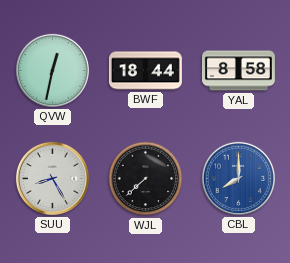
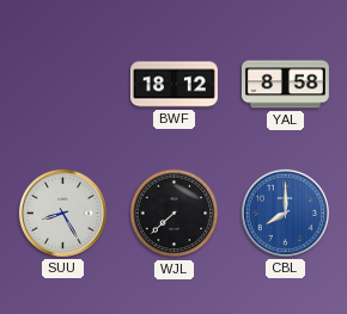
QVW: 12:32 -> none
BWF: 18:44 -> 18:12
